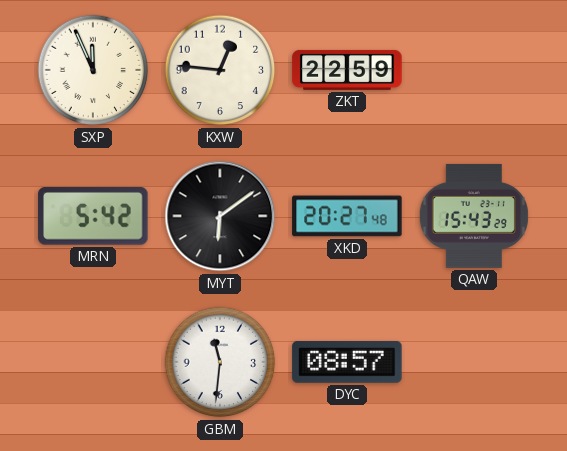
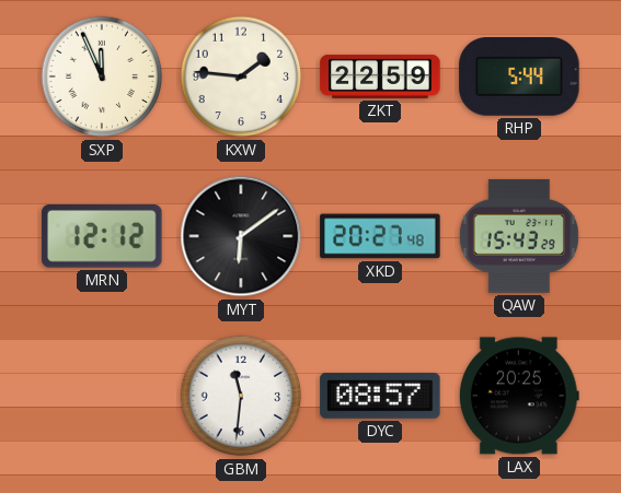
KXW: 12:46 -> 1:46
RHP: none -> 5:44
MRN: 5:42 -> 12:12
LAX: none -> 20:25
